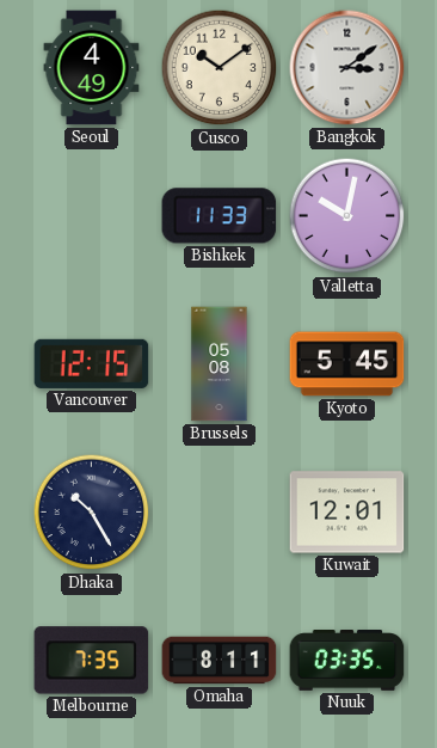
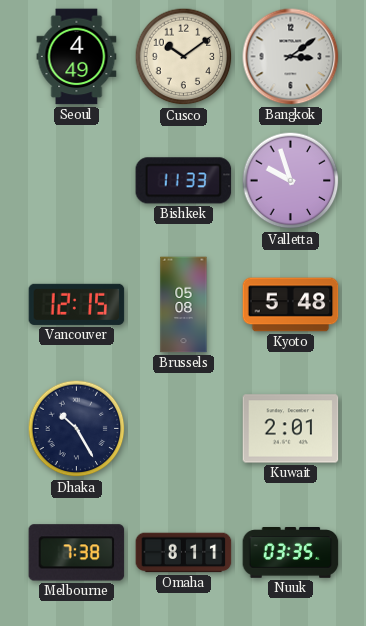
Valletta: 10:02 -> 9:57
Kyoto: 5:45 -> 5:48
Kuwait: 12:01 -> 2:01
Melbourne: 7:35 -> 7:38
